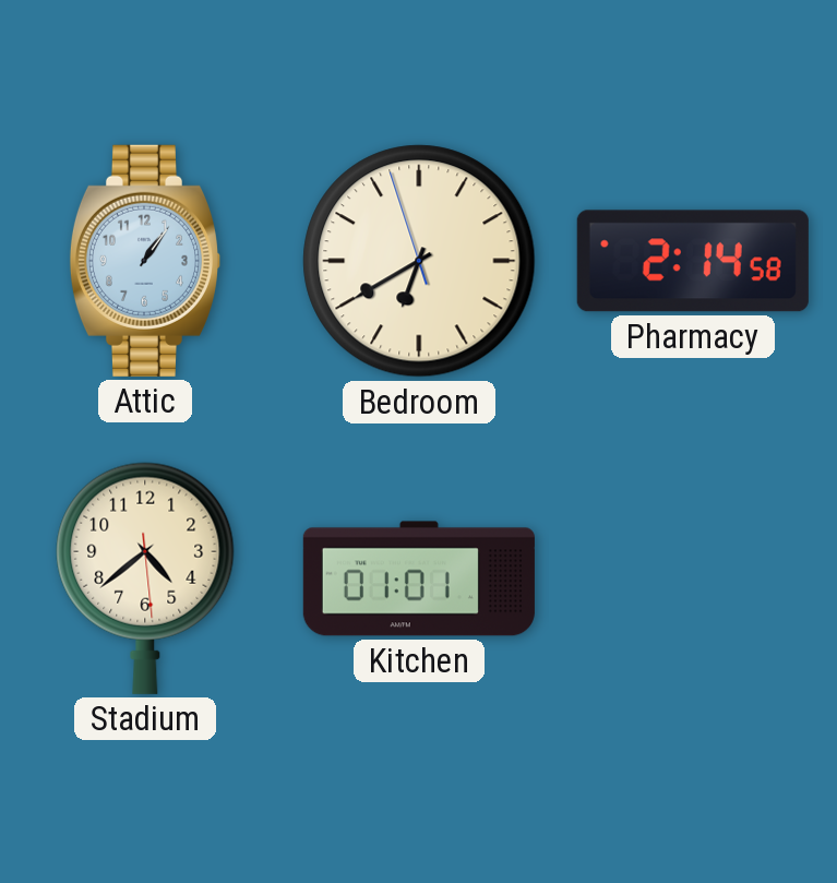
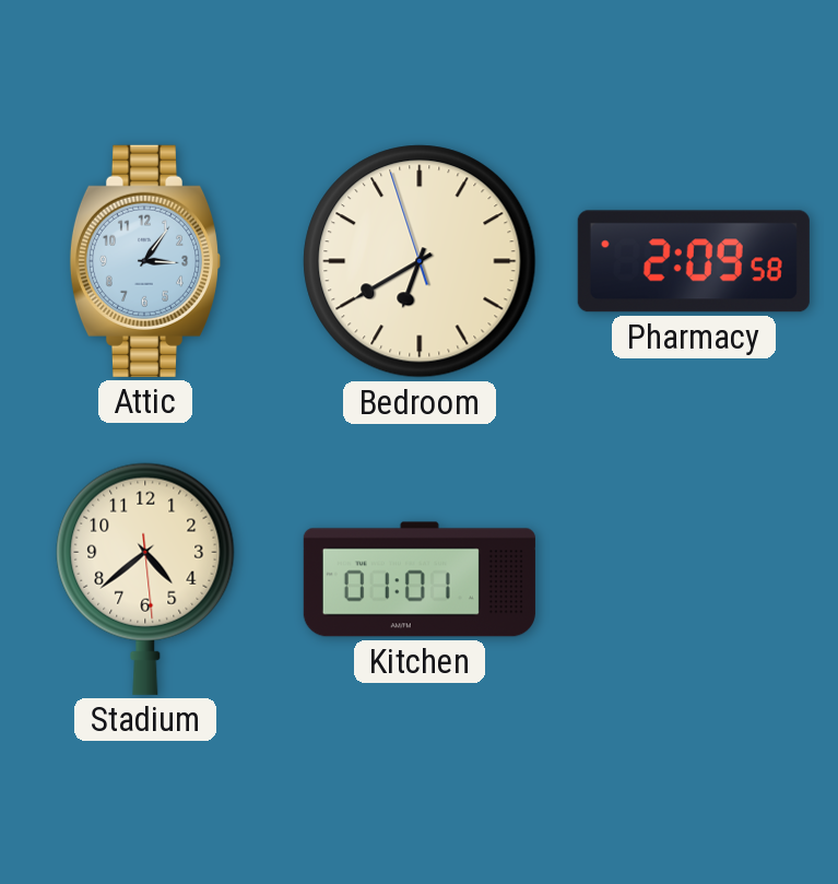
Attic: 1:06 -> 3:06
Pharmacy: 2:14 -> 2:09
